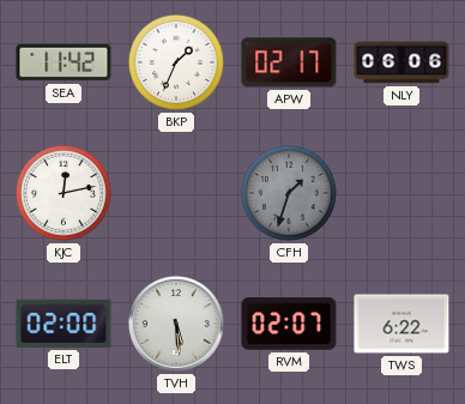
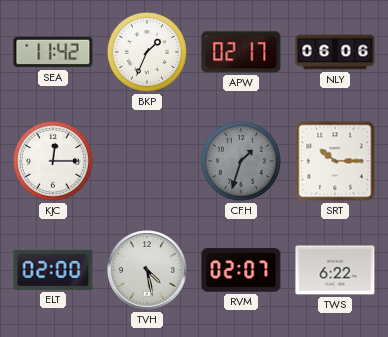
KJC: 12:13 -> 12:15
SRT: none -> 10:15
TVH: 5:29 -> 4:28
